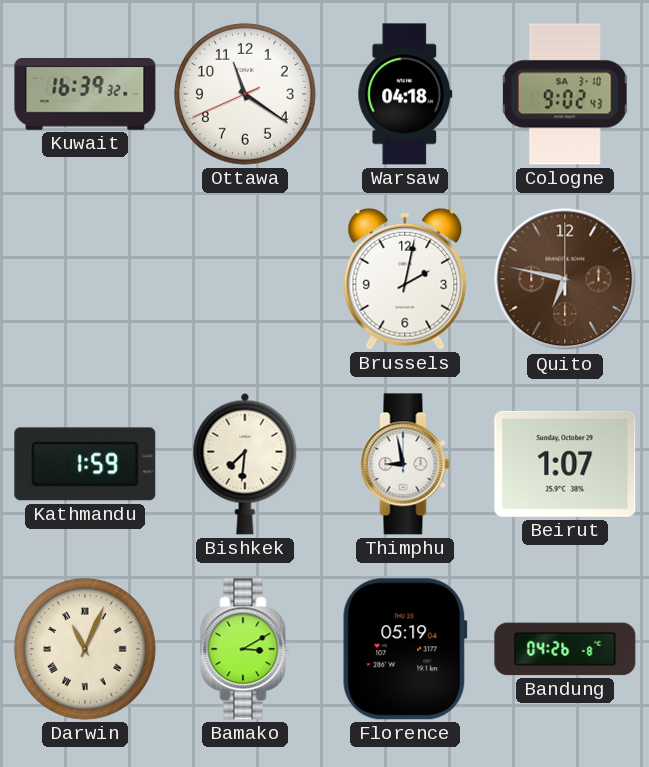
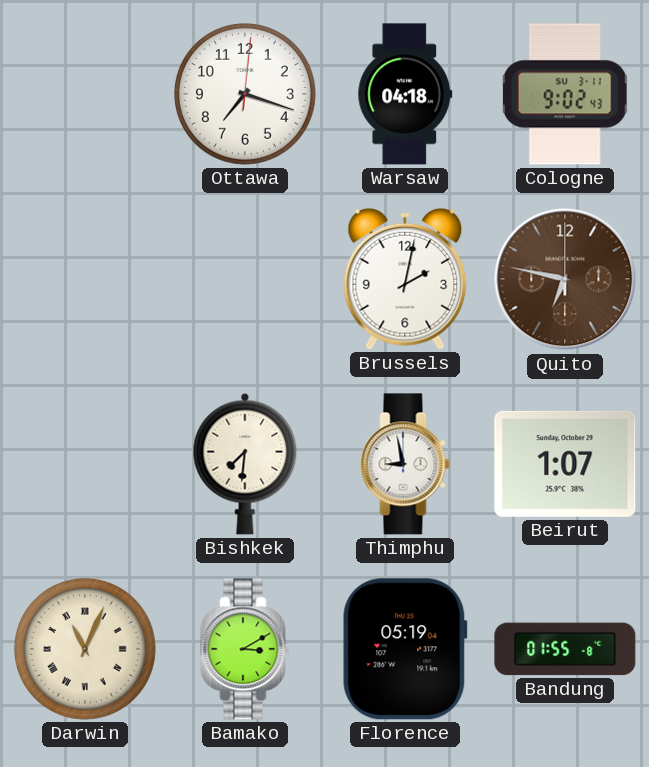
Kuwait: 16:39 -> none
Ottawa: 11:20 -> 7:18
Cologne date: SA 3-10 -> SU 3-11
Kathmandu: 1:59 -> none
Bandung: 04:26 -> 01:55
